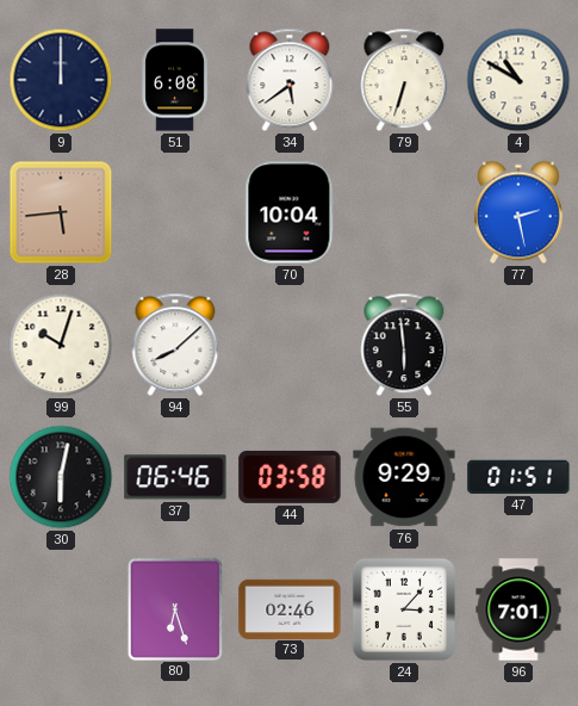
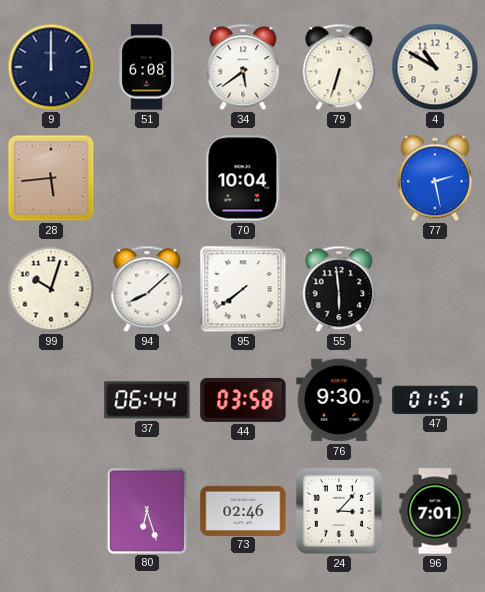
95: none -> 7:39
30: 6:02 -> none
37: 06:46 -> 06:44
76: 9:29 -> 9:30
